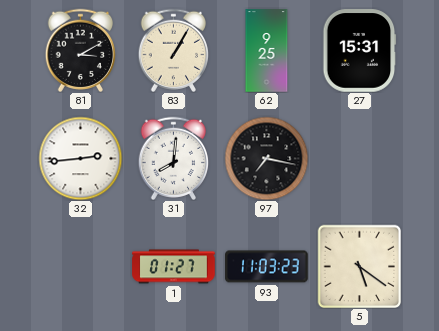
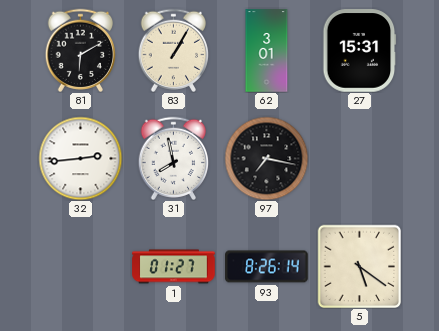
81: 3:10 -> 6:10
62: 9:25 -> 3:01
31: 8:01 -> 7:58
93: 11:03 -> 8:26
